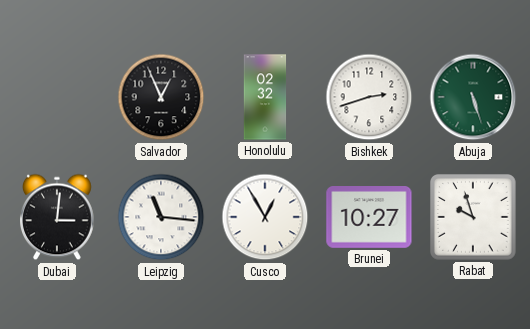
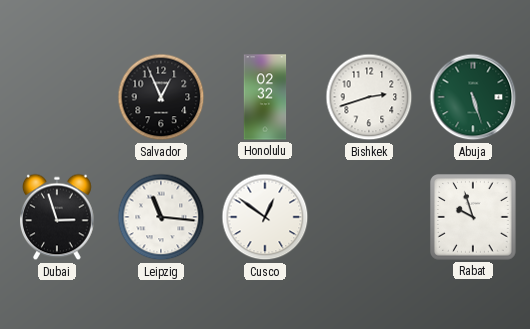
Dubai: 3:01 -> 2:57
Cusco: 12:55 -> 12:51
Brunei: 10:27 -> none
